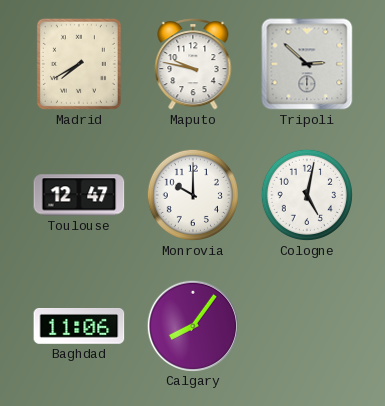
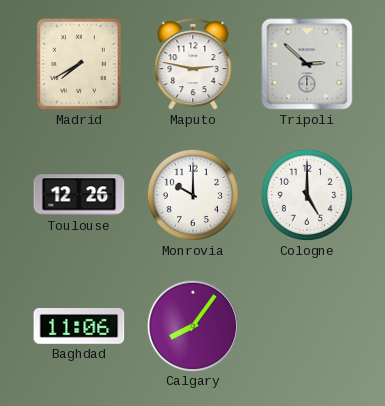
Maputo: 9:47 -> 2:47
Toulouse: 12:47 -> 12:26
Cologne: 5:02 -> 5:00
